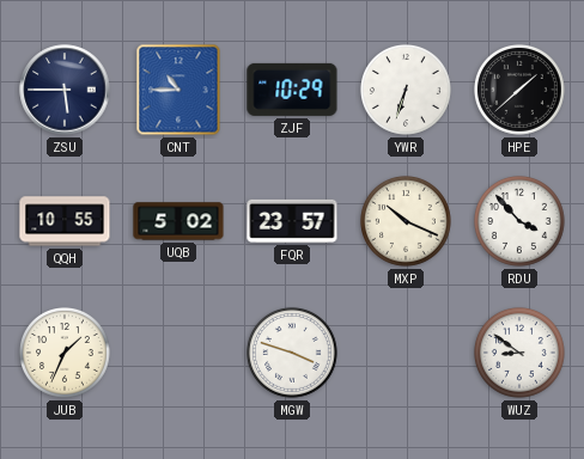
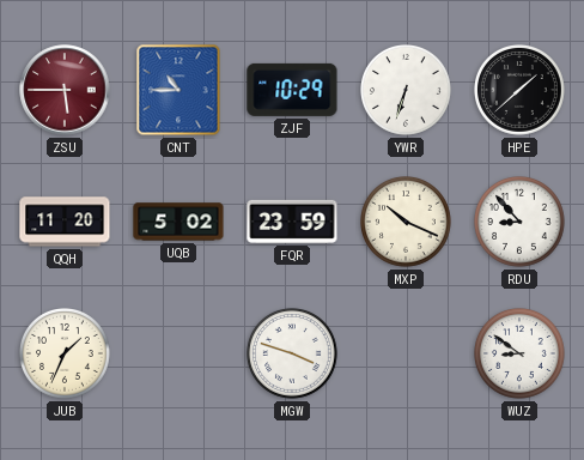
ZSU dial: navy -> burgundy
QQH: 10:55 -> 11:20
FQR: 23:57 -> 23:59
RDU: 3:53 -> 8:53
